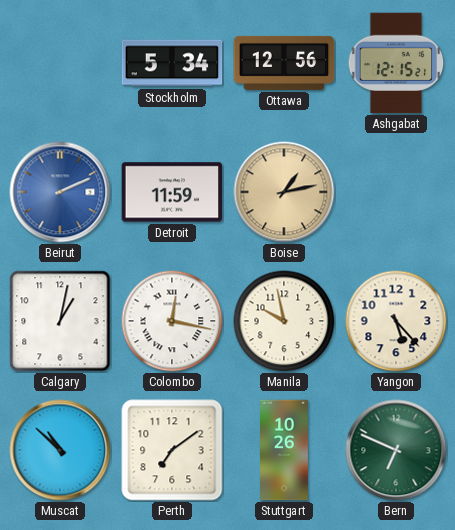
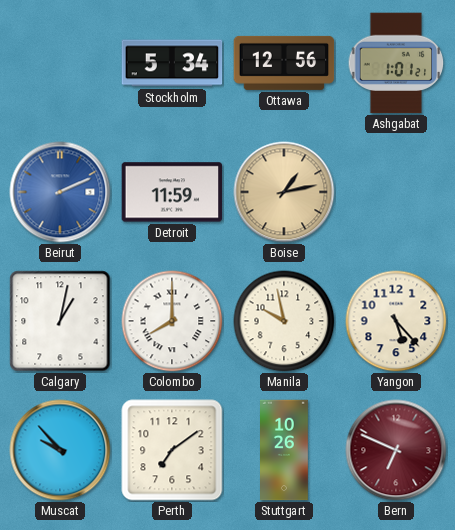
Ashgabat: 12:15 -> 1:01
Colombo: 12:17 -> 8:00
Muscat: 10:52 -> 9:53
Bern dial: green -> burgundy
